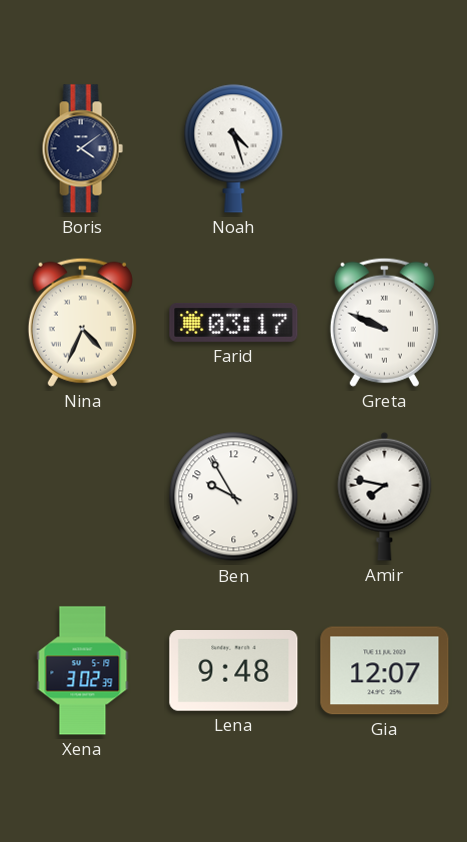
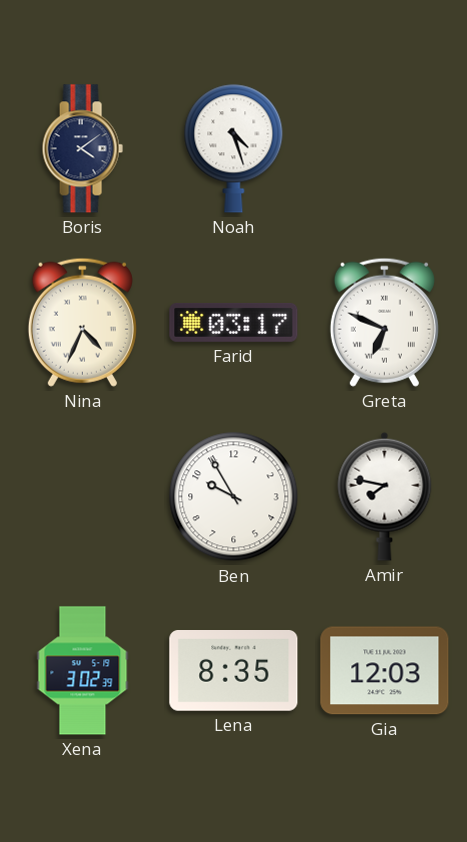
Greta: 9:49 -> 6:49
Lena: 9:48 -> 8:35
Gia: 12:07 -> 12:03
